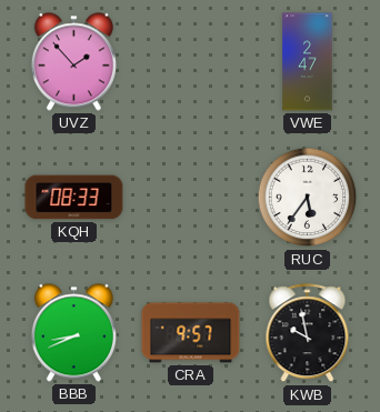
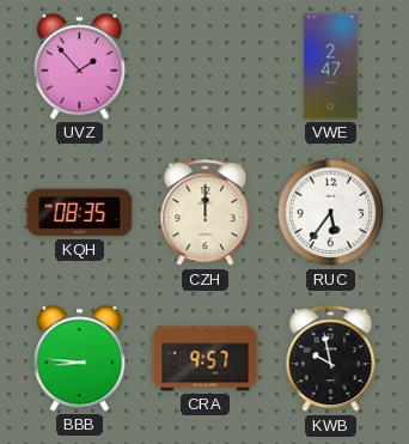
KQH: 08:33 -> 08:35
CZH: none -> 12:00
BBB: 8:41 -> 8:46
